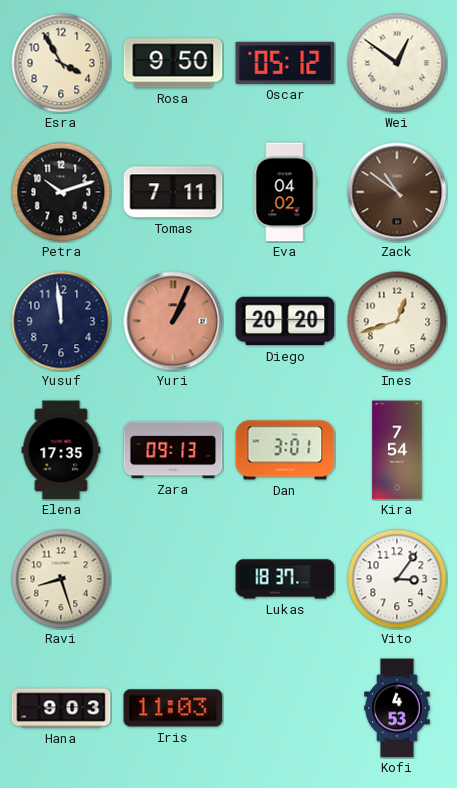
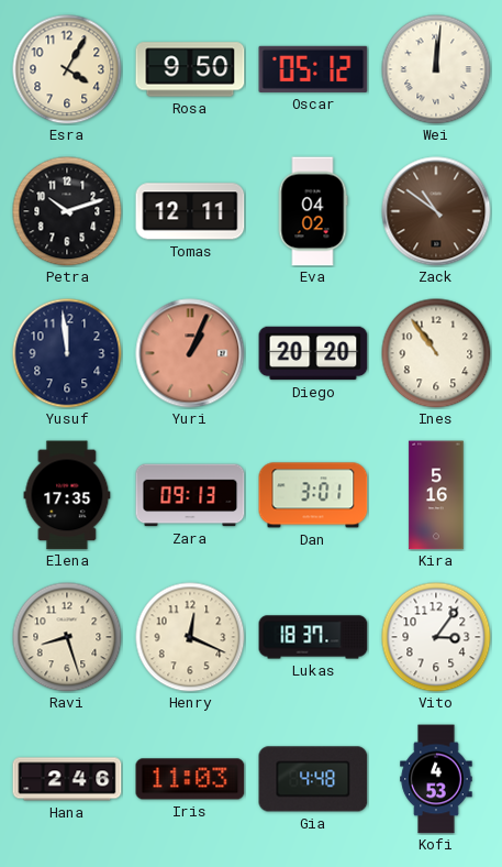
Esra: 3:55 -> 4:05
Wei: 12:51 -> 12:01
Tomas: 7:11 -> 12:11
Ines: 12:42 -> 10:54
Kira: 7:54 -> 5:16
Henry: none -> 12:19
Hana: 9:03 -> 2:46
Gia: none -> 4:48
